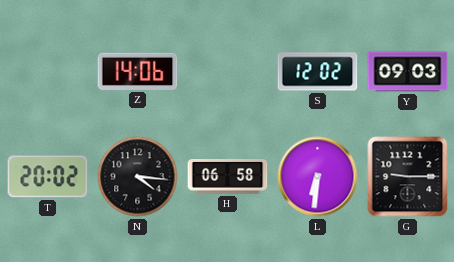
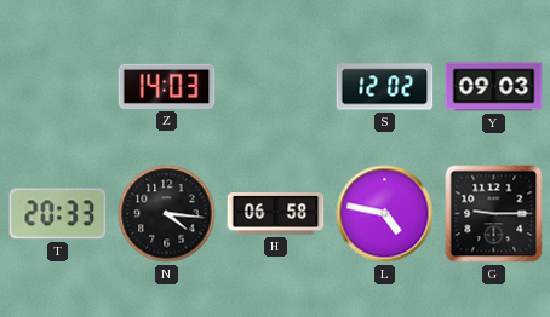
Z: 14:06 -> 14:03
T: 20:02 -> 20:33
L: 6:31 -> 4:47
